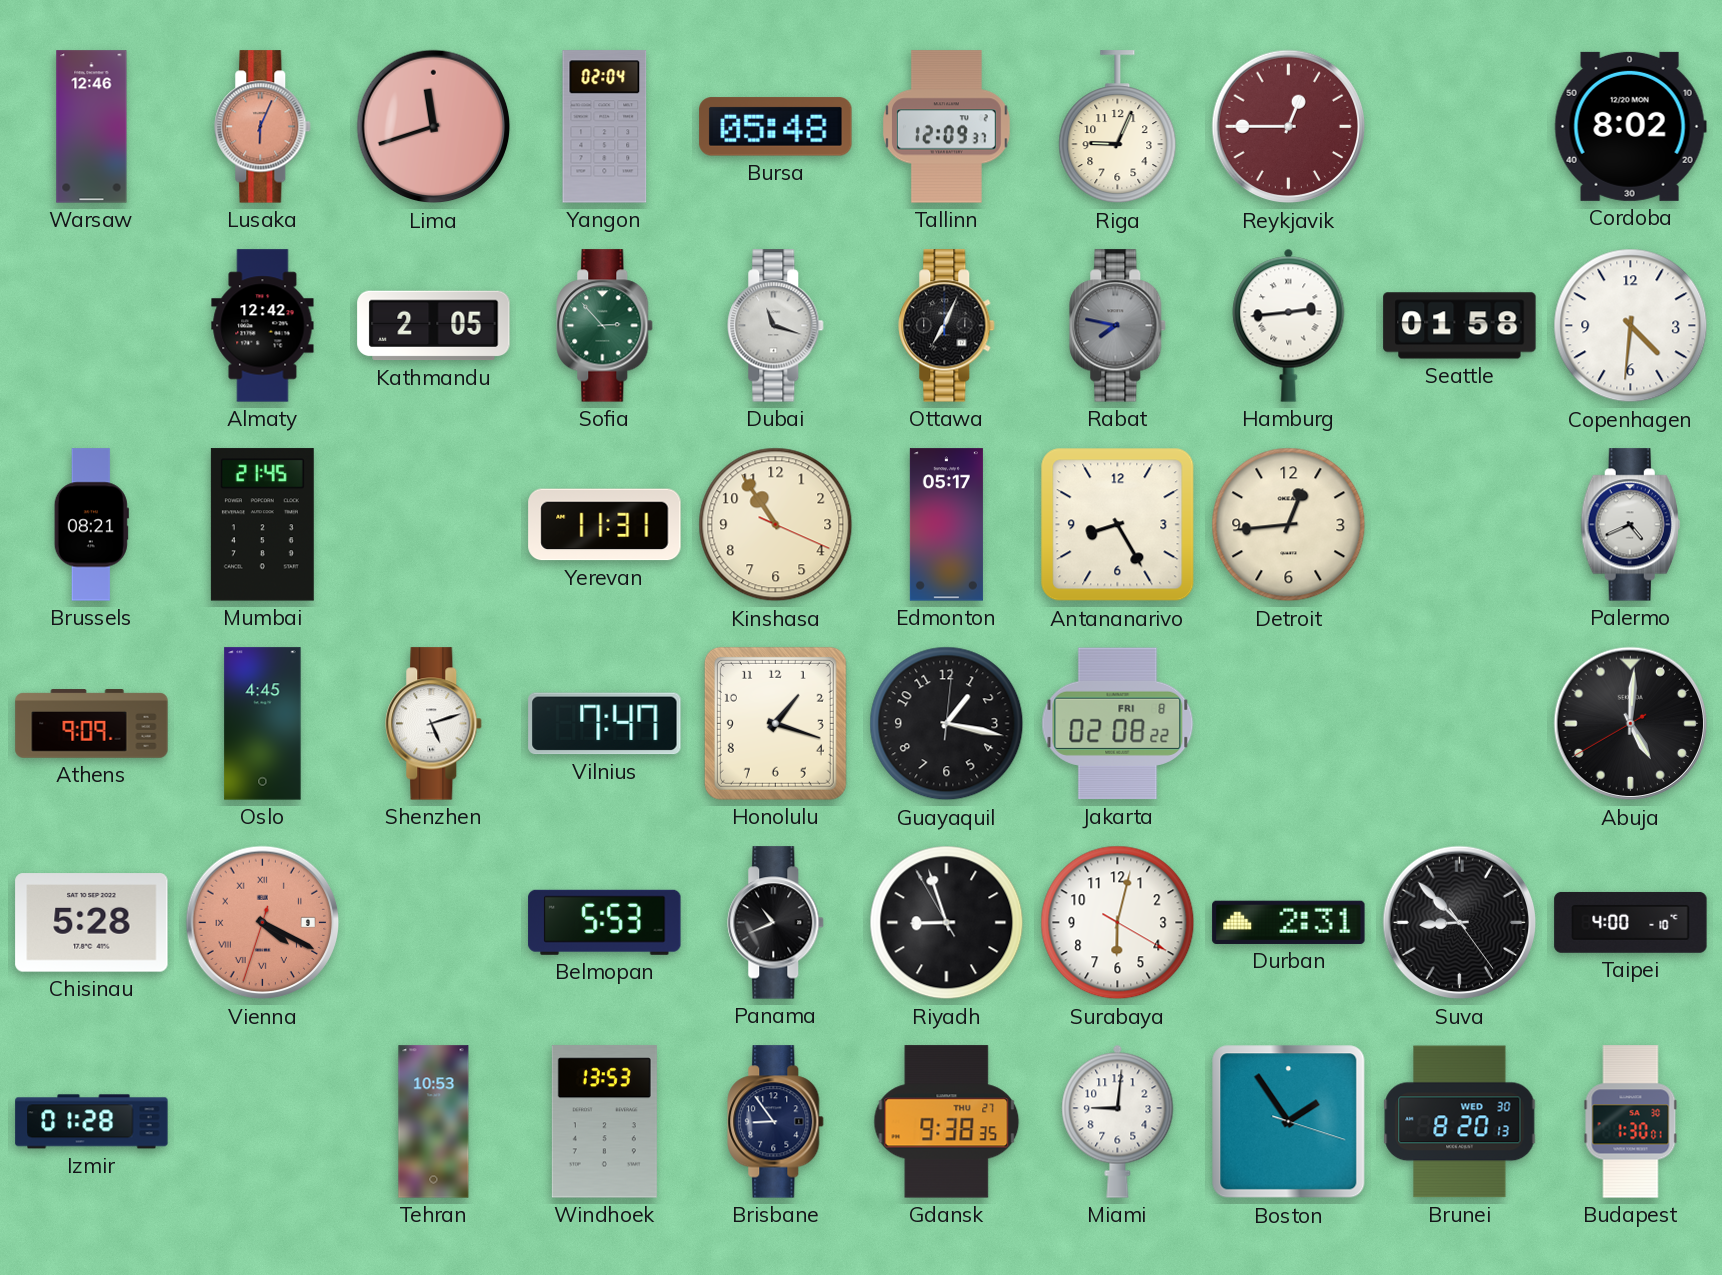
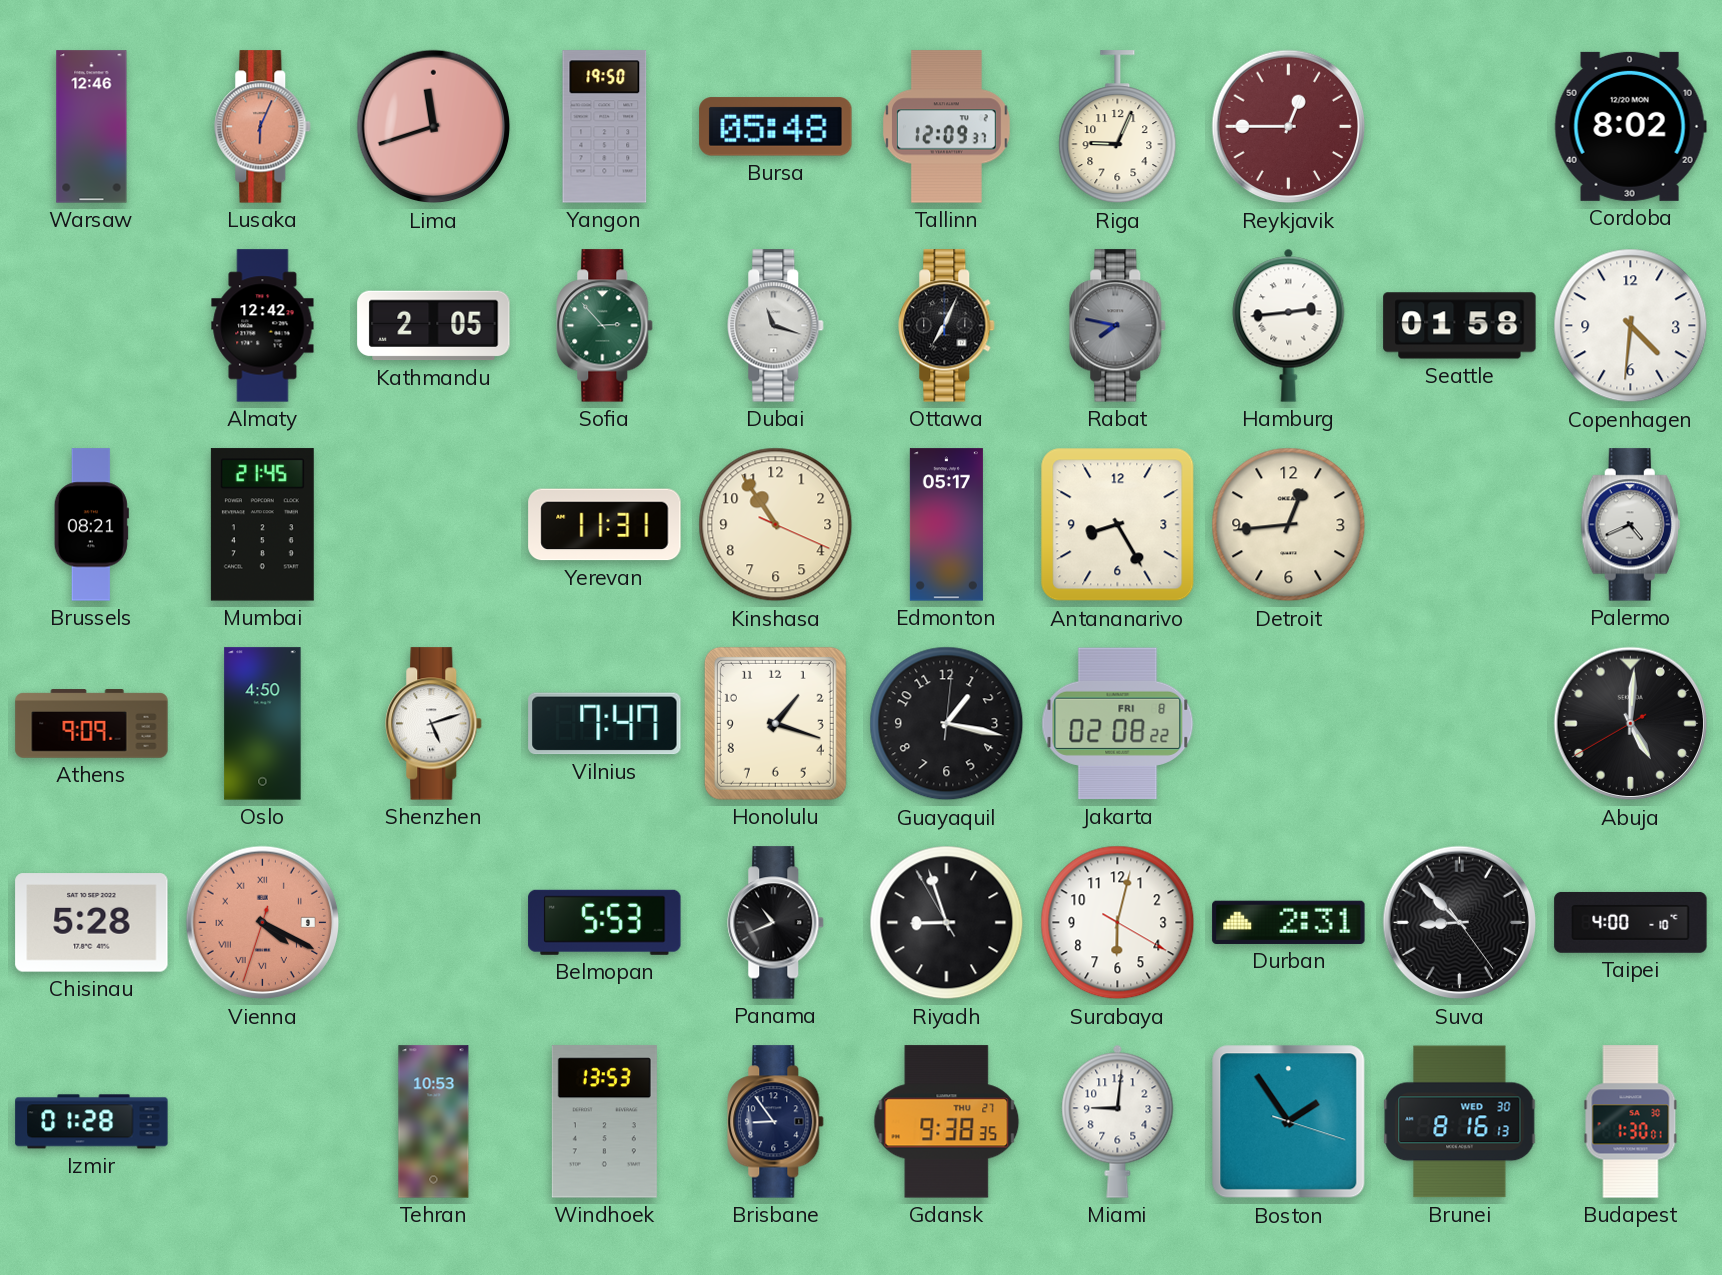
Yangon: 02:04 -> 19:50
Oslo: 4:45 -> 4:50
Brunei: 8:20 -> 8:16
